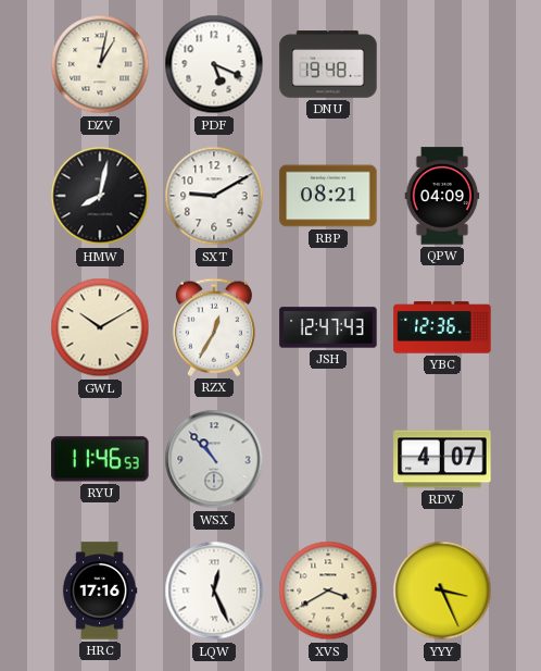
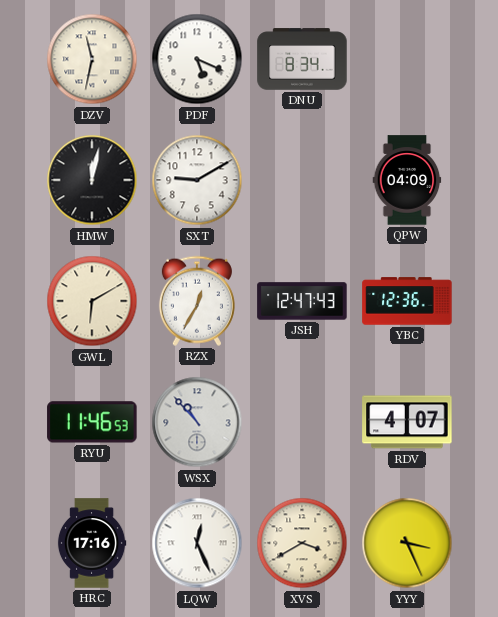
DZV: 1:02 -> 11:32
DNU: 19:48 -> 8:34
HMW: 8:02 -> 12:02
RBP: 08:21 -> none
GWL: 10:10 -> 6:10
